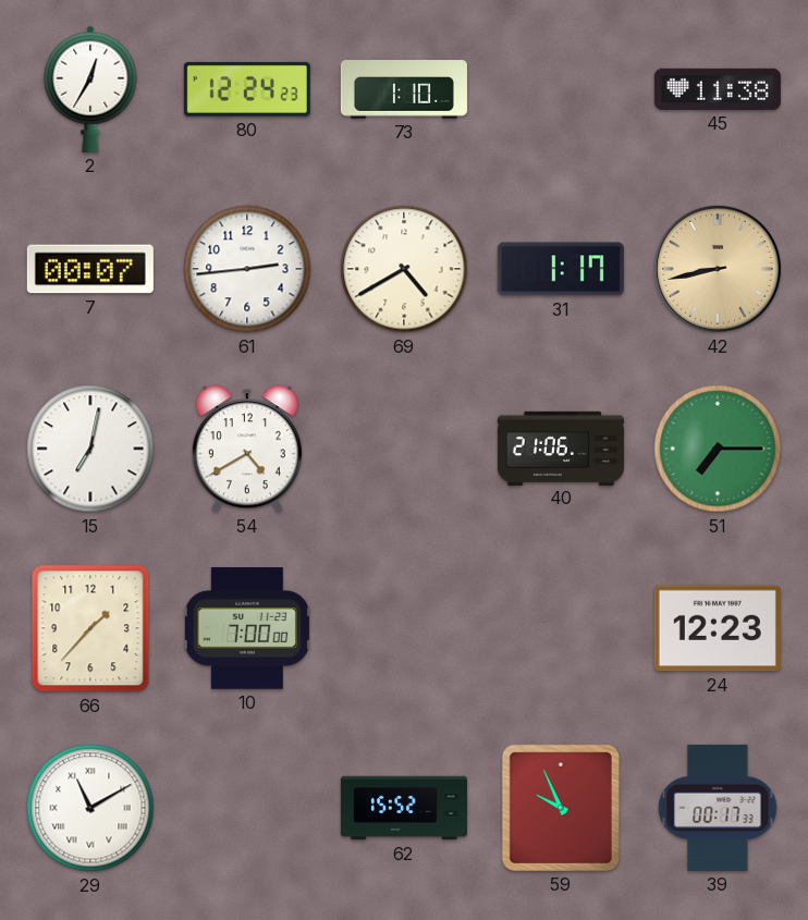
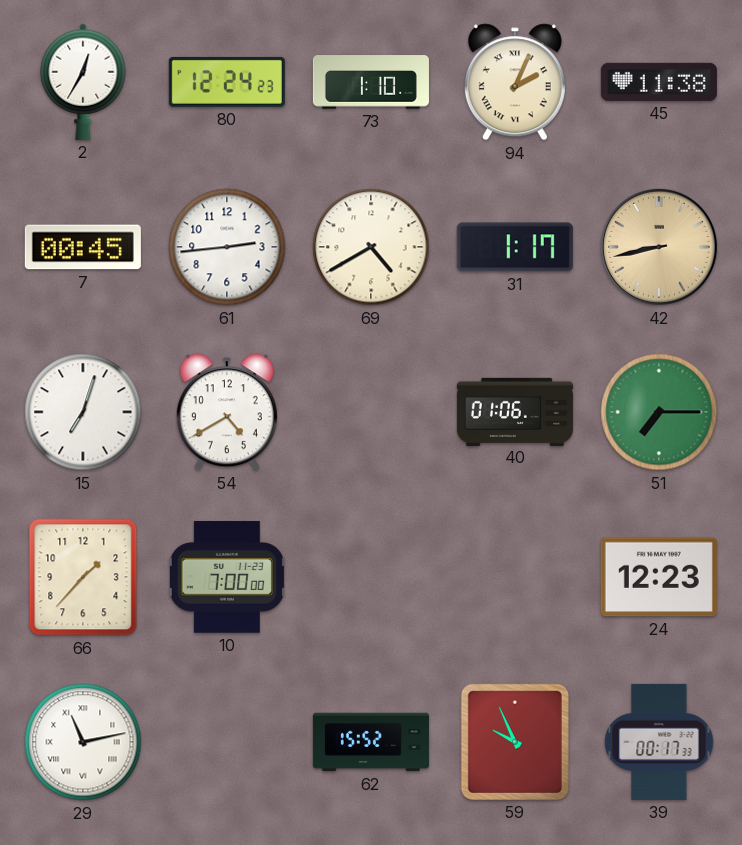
94: none -> 2:04
7: 00:07 -> 00:45
15: 7:02 -> 7:03
40: 21:06 -> 01:06
29: 11:10 -> 11:13
